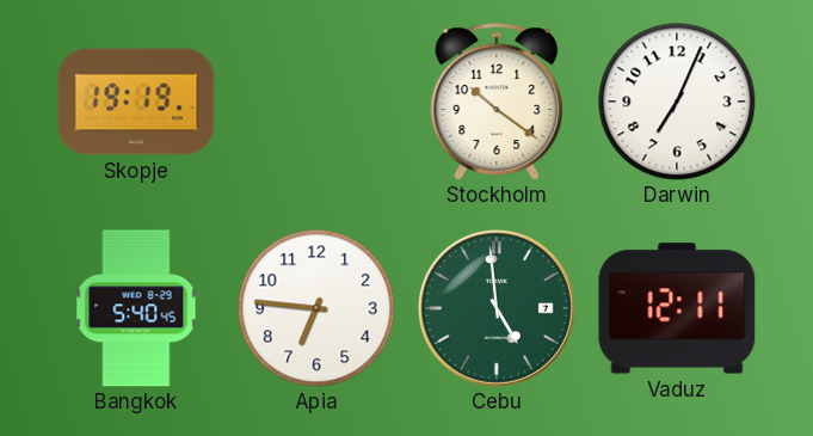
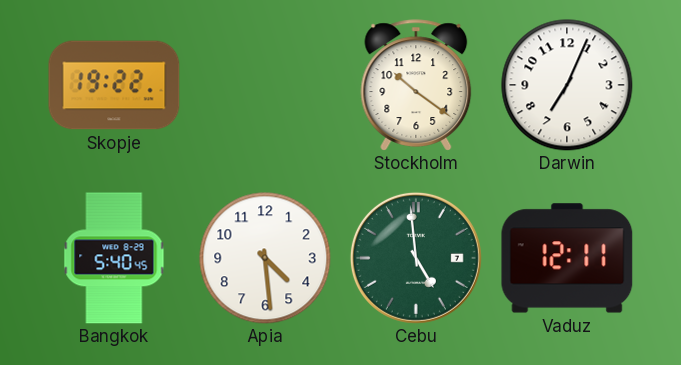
Skopje: 19:19 -> 19:22
Apia: 6:46 -> 4:29
